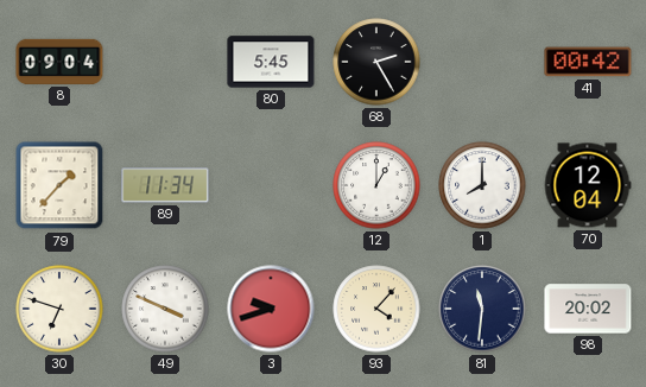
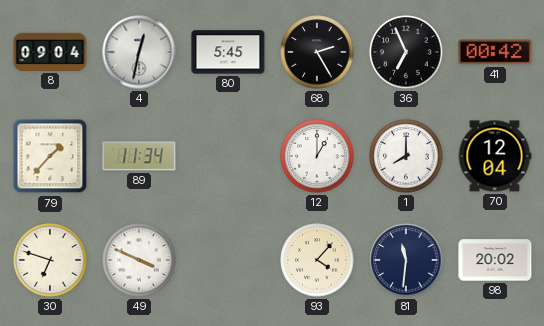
4: none -> 12:32
36: none -> 6:56
3: 9:42 -> none
